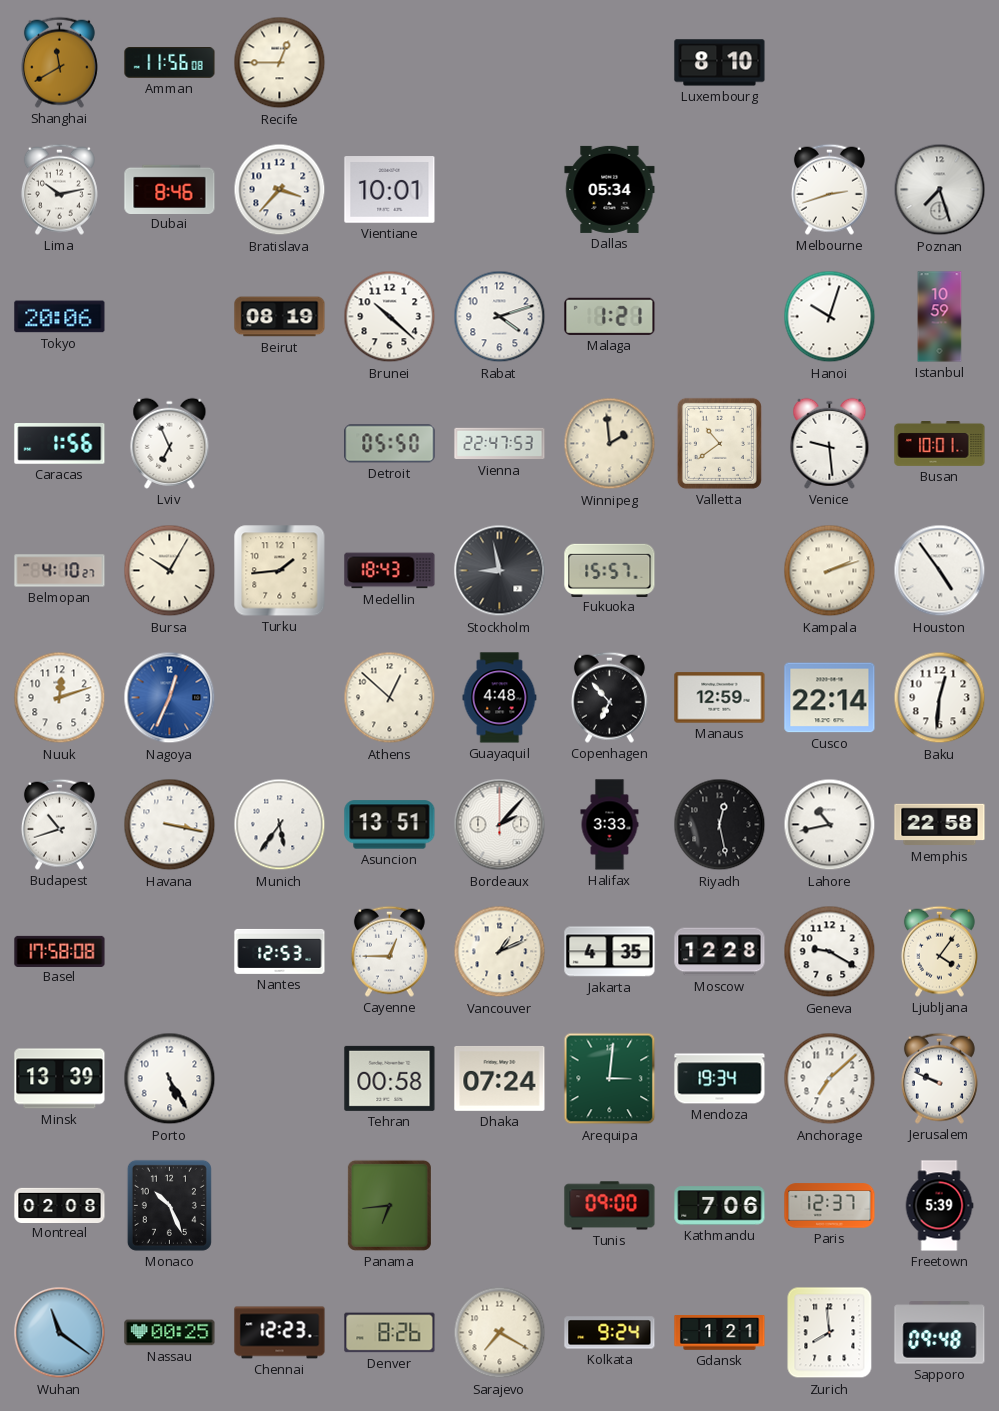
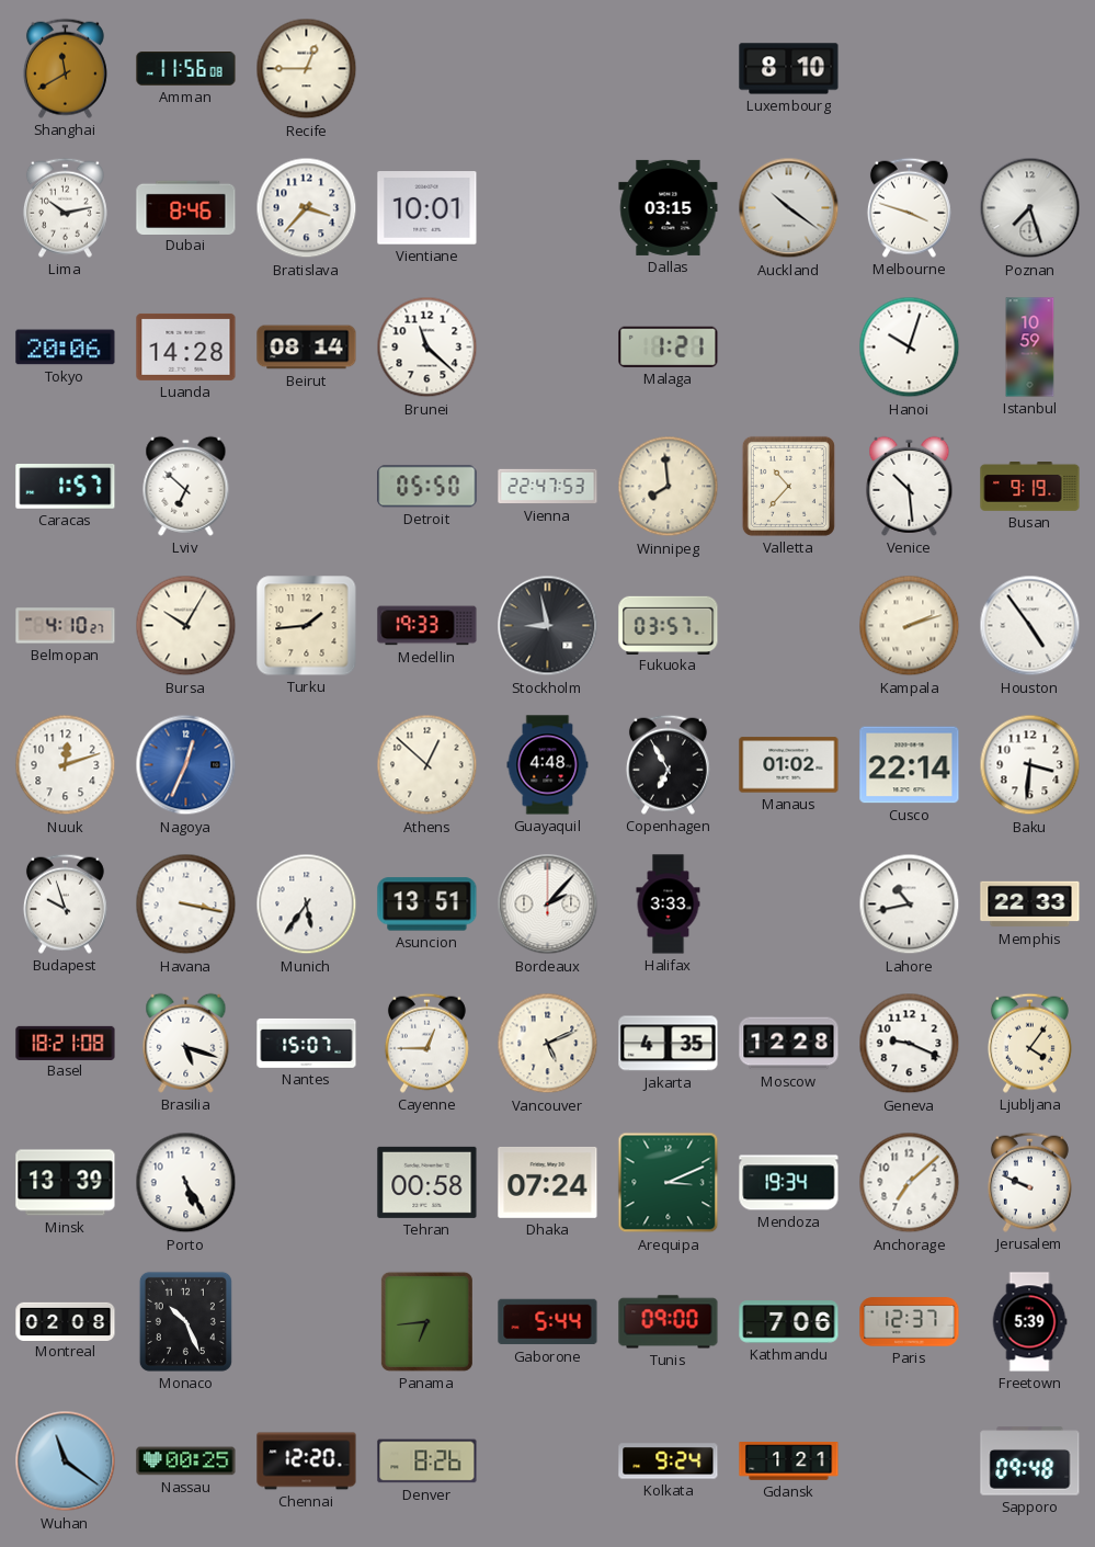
Dallas: 05:34 -> 03:15
Auckland: none -> 10:21
Melbourne: 2:42 -> 3:48
Luanda: none -> 14:28
Beirut: 08:19 -> 08:14
Brunei: 10:22 -> 11:22
Rabat: 4:12 -> none
Caracas: 1:56 -> 1:57
Lviv: 6:56 -> 6:52
Winnipeg: 1:59 -> 7:59
Valletta: 10:39 -> 10:37
Venice: 9:29 -> 10:29
Busan: 10:01 -> 9:19
Medellin: 18:43 -> 19:33
Fukuoka: 15:57 -> 03:57
Copenhagen: 6:53 -> 6:55
Manaus: 12:59 -> 01:02
Baku: 12:31 -> 3:31
Budapest: 10:42 -> 9:57
Riyadh: 12:28 -> none
Memphis: 22:58 -> 22:33
Basel: 17:58 -> 18:21
Brasilia: none -> 5:18
Nantes: 12:53 -> 15:07
Vancouver: 1:11 -> 5:11
Geneva: 9:20 -> 9:19
Arequipa: 3:01 -> 3:11
Gaborone: none -> 5:44
Chennai: 12:23 -> 12:20
Sarajevo: 7:20 -> none
Zurich: 7:59 -> none
